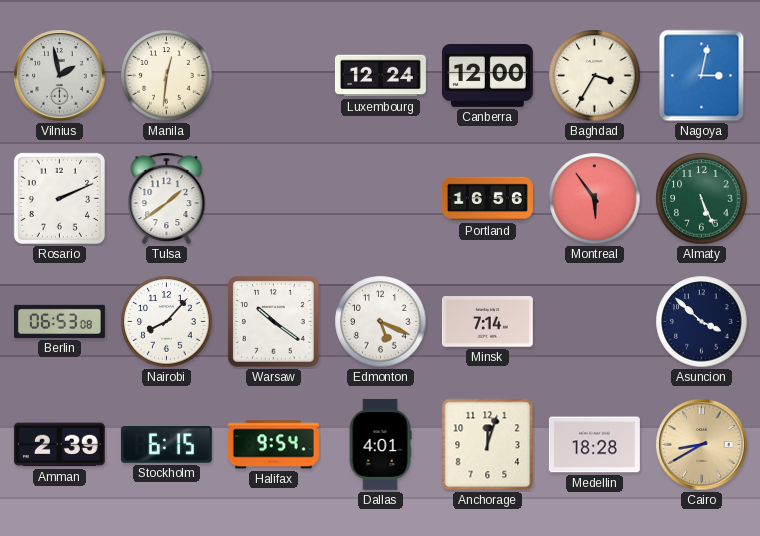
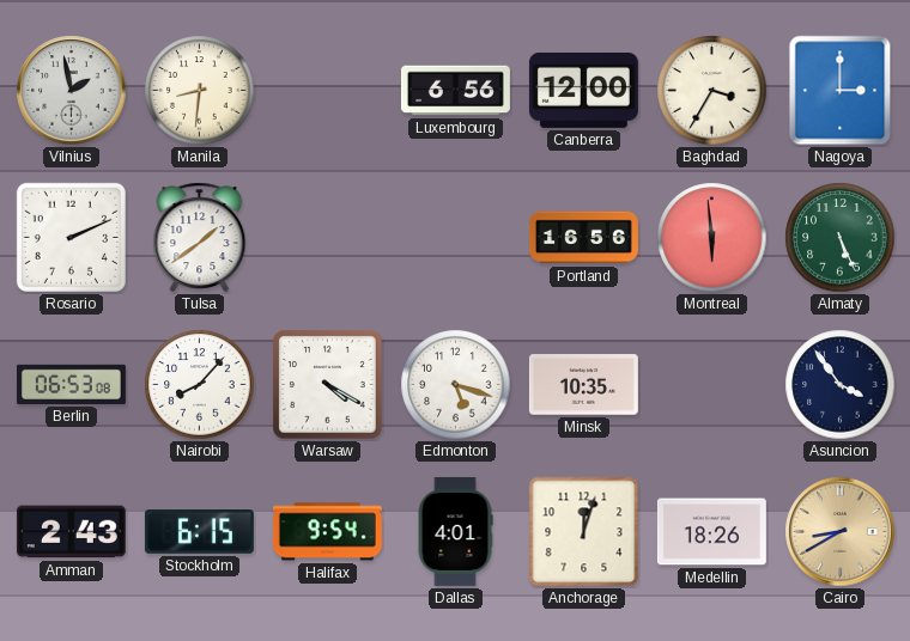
Manila: 12:31 -> 8:31
Luxembourg: 12:24 -> 6:56
Nagoya: 3:02 -> 3:00
Montreal: 5:54 -> 5:59
Warsaw: 10:21 -> 4:20
Edmonton: 5:19 -> 5:18
Minsk: 7:14 -> 10:35
Asuncion: 3:52 -> 3:54
Amman: 2:39 -> 2:43
Medellin: 18:28 -> 18:26
